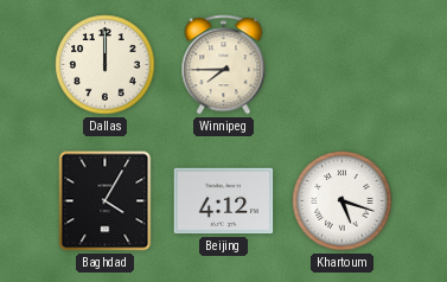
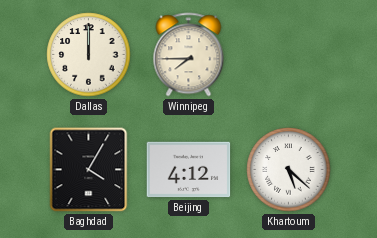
Khartoum: 5:18 -> 5:22
